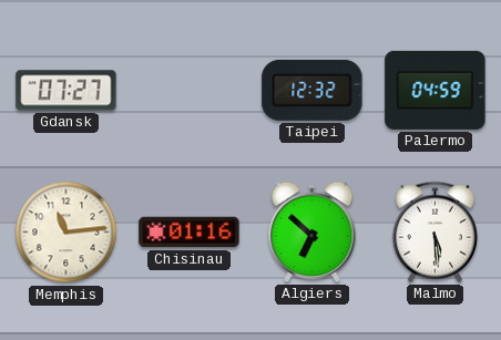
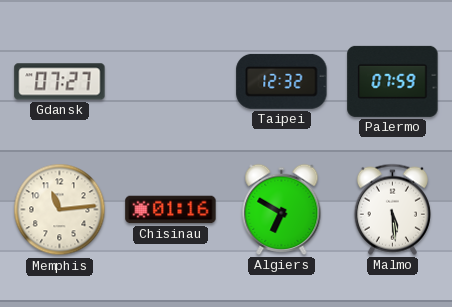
Palermo: 04:59 -> 07:59
Algiers: 6:52 -> 6:50
